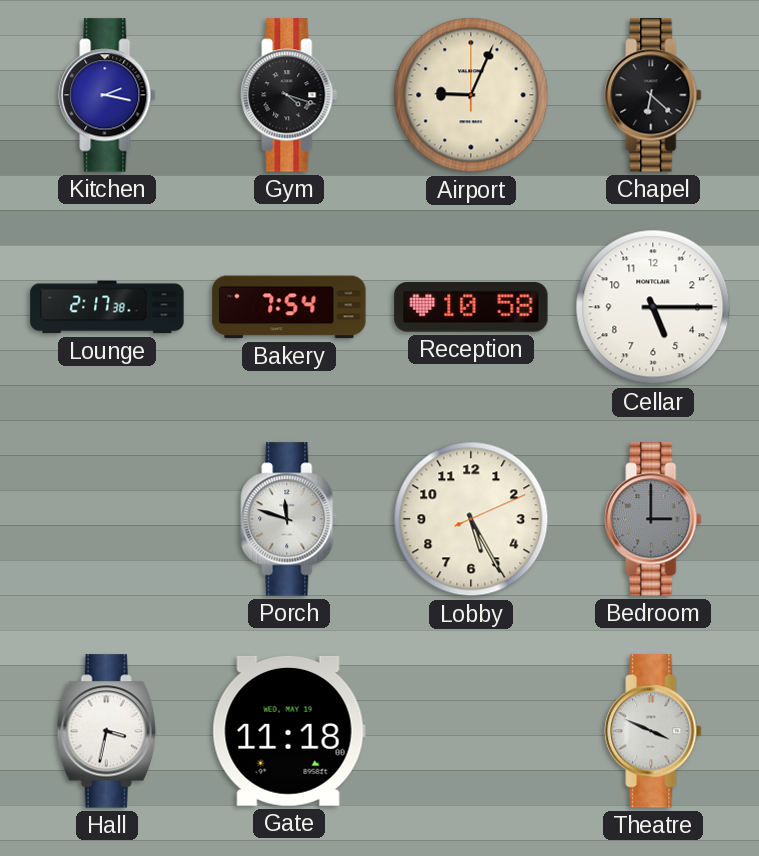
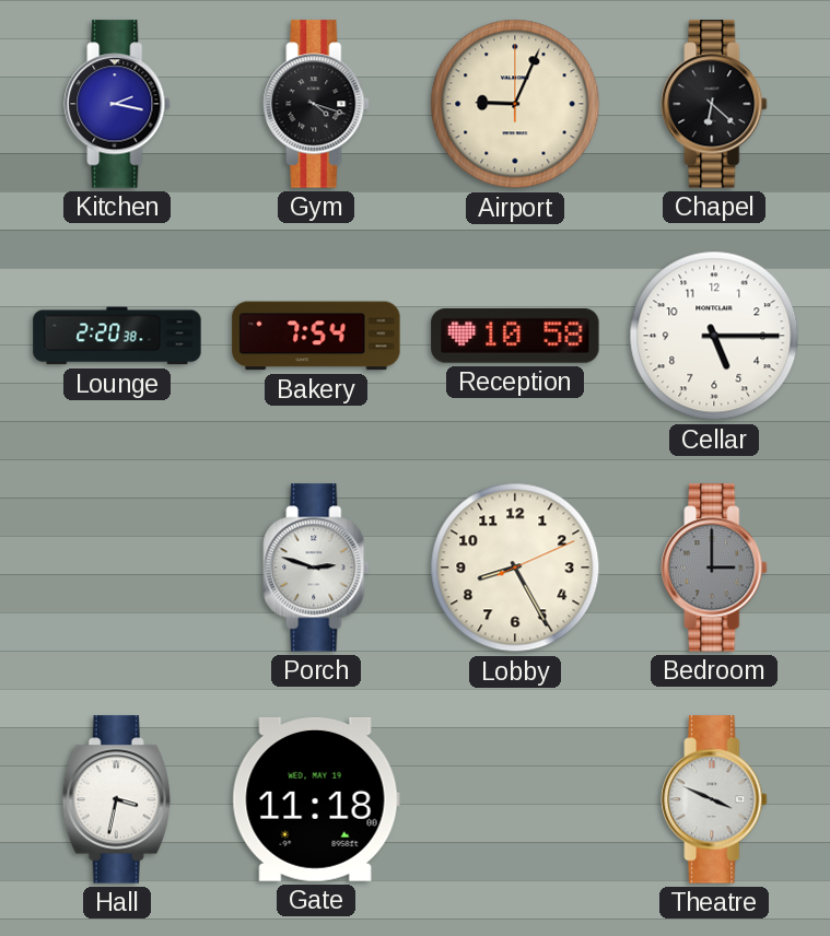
Lounge: 2:17 -> 2:20
Porch: 11:48 -> 2:48
Lobby: 5:25 -> 8:25
